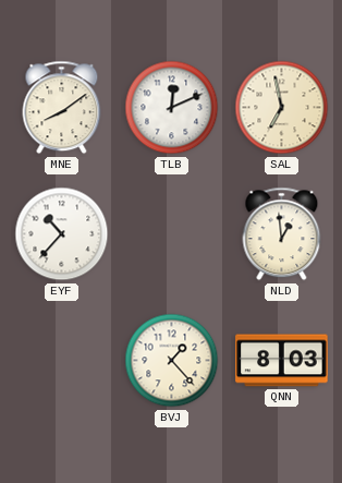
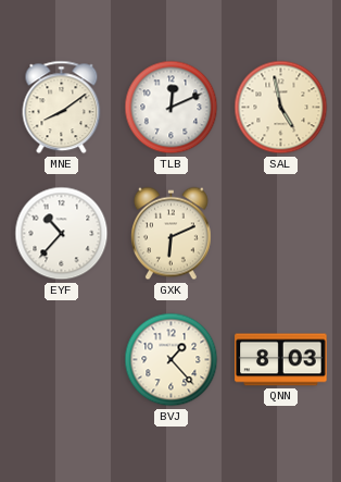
SAL: 6:58 -> 4:58
GXK: none -> 6:11
NLD: 12:59 -> none
